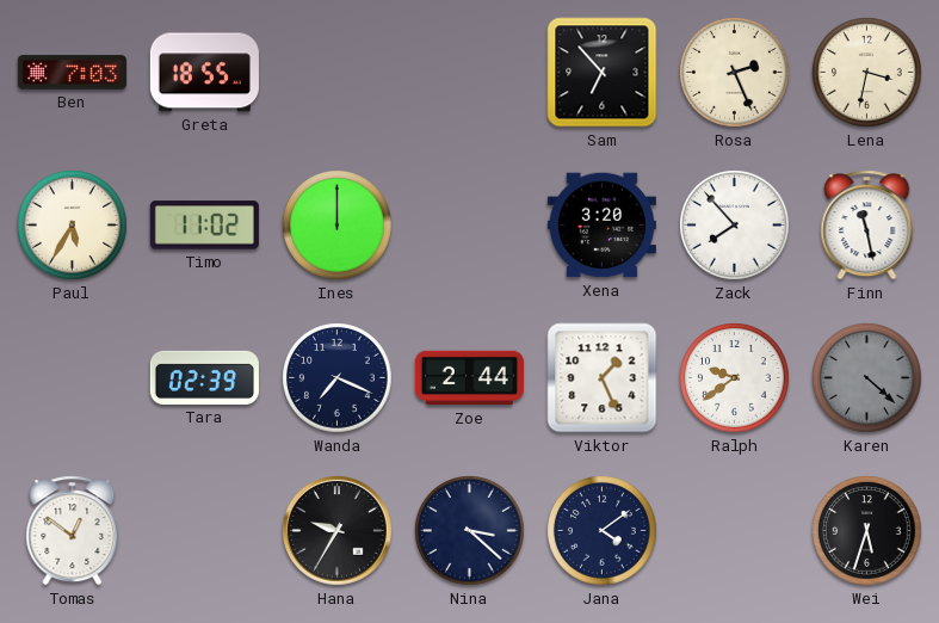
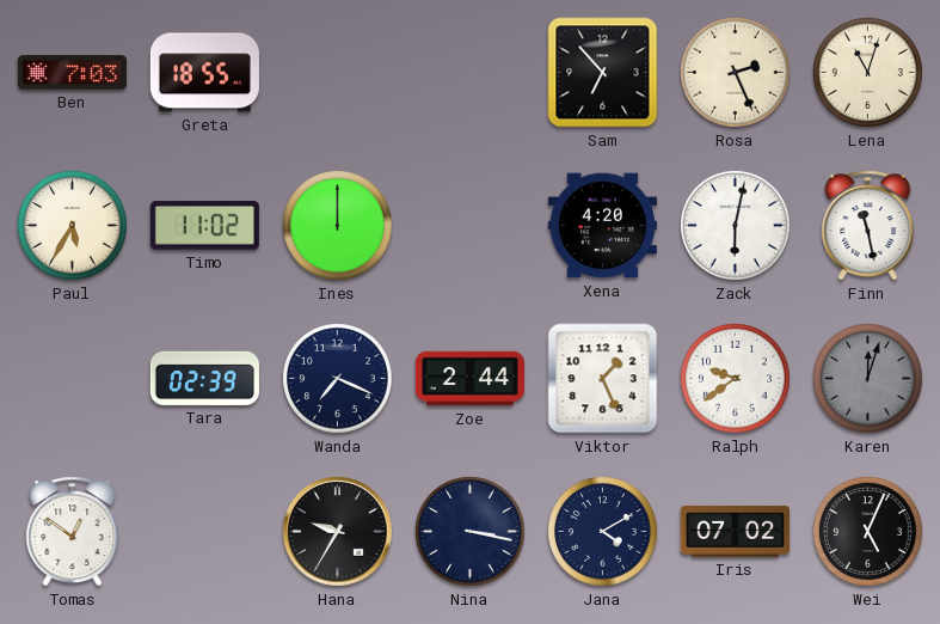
Lena: 3:32 -> 11:03
Xena: 3:20 -> 4:20
Zack: 7:53 -> 6:02
Karen: 4:22 -> 12:03
Nina: 3:22 -> 3:17
Jana: 4:09 -> 4:10
Iris: none -> 07:02
Wei: 5:33 -> 5:04
